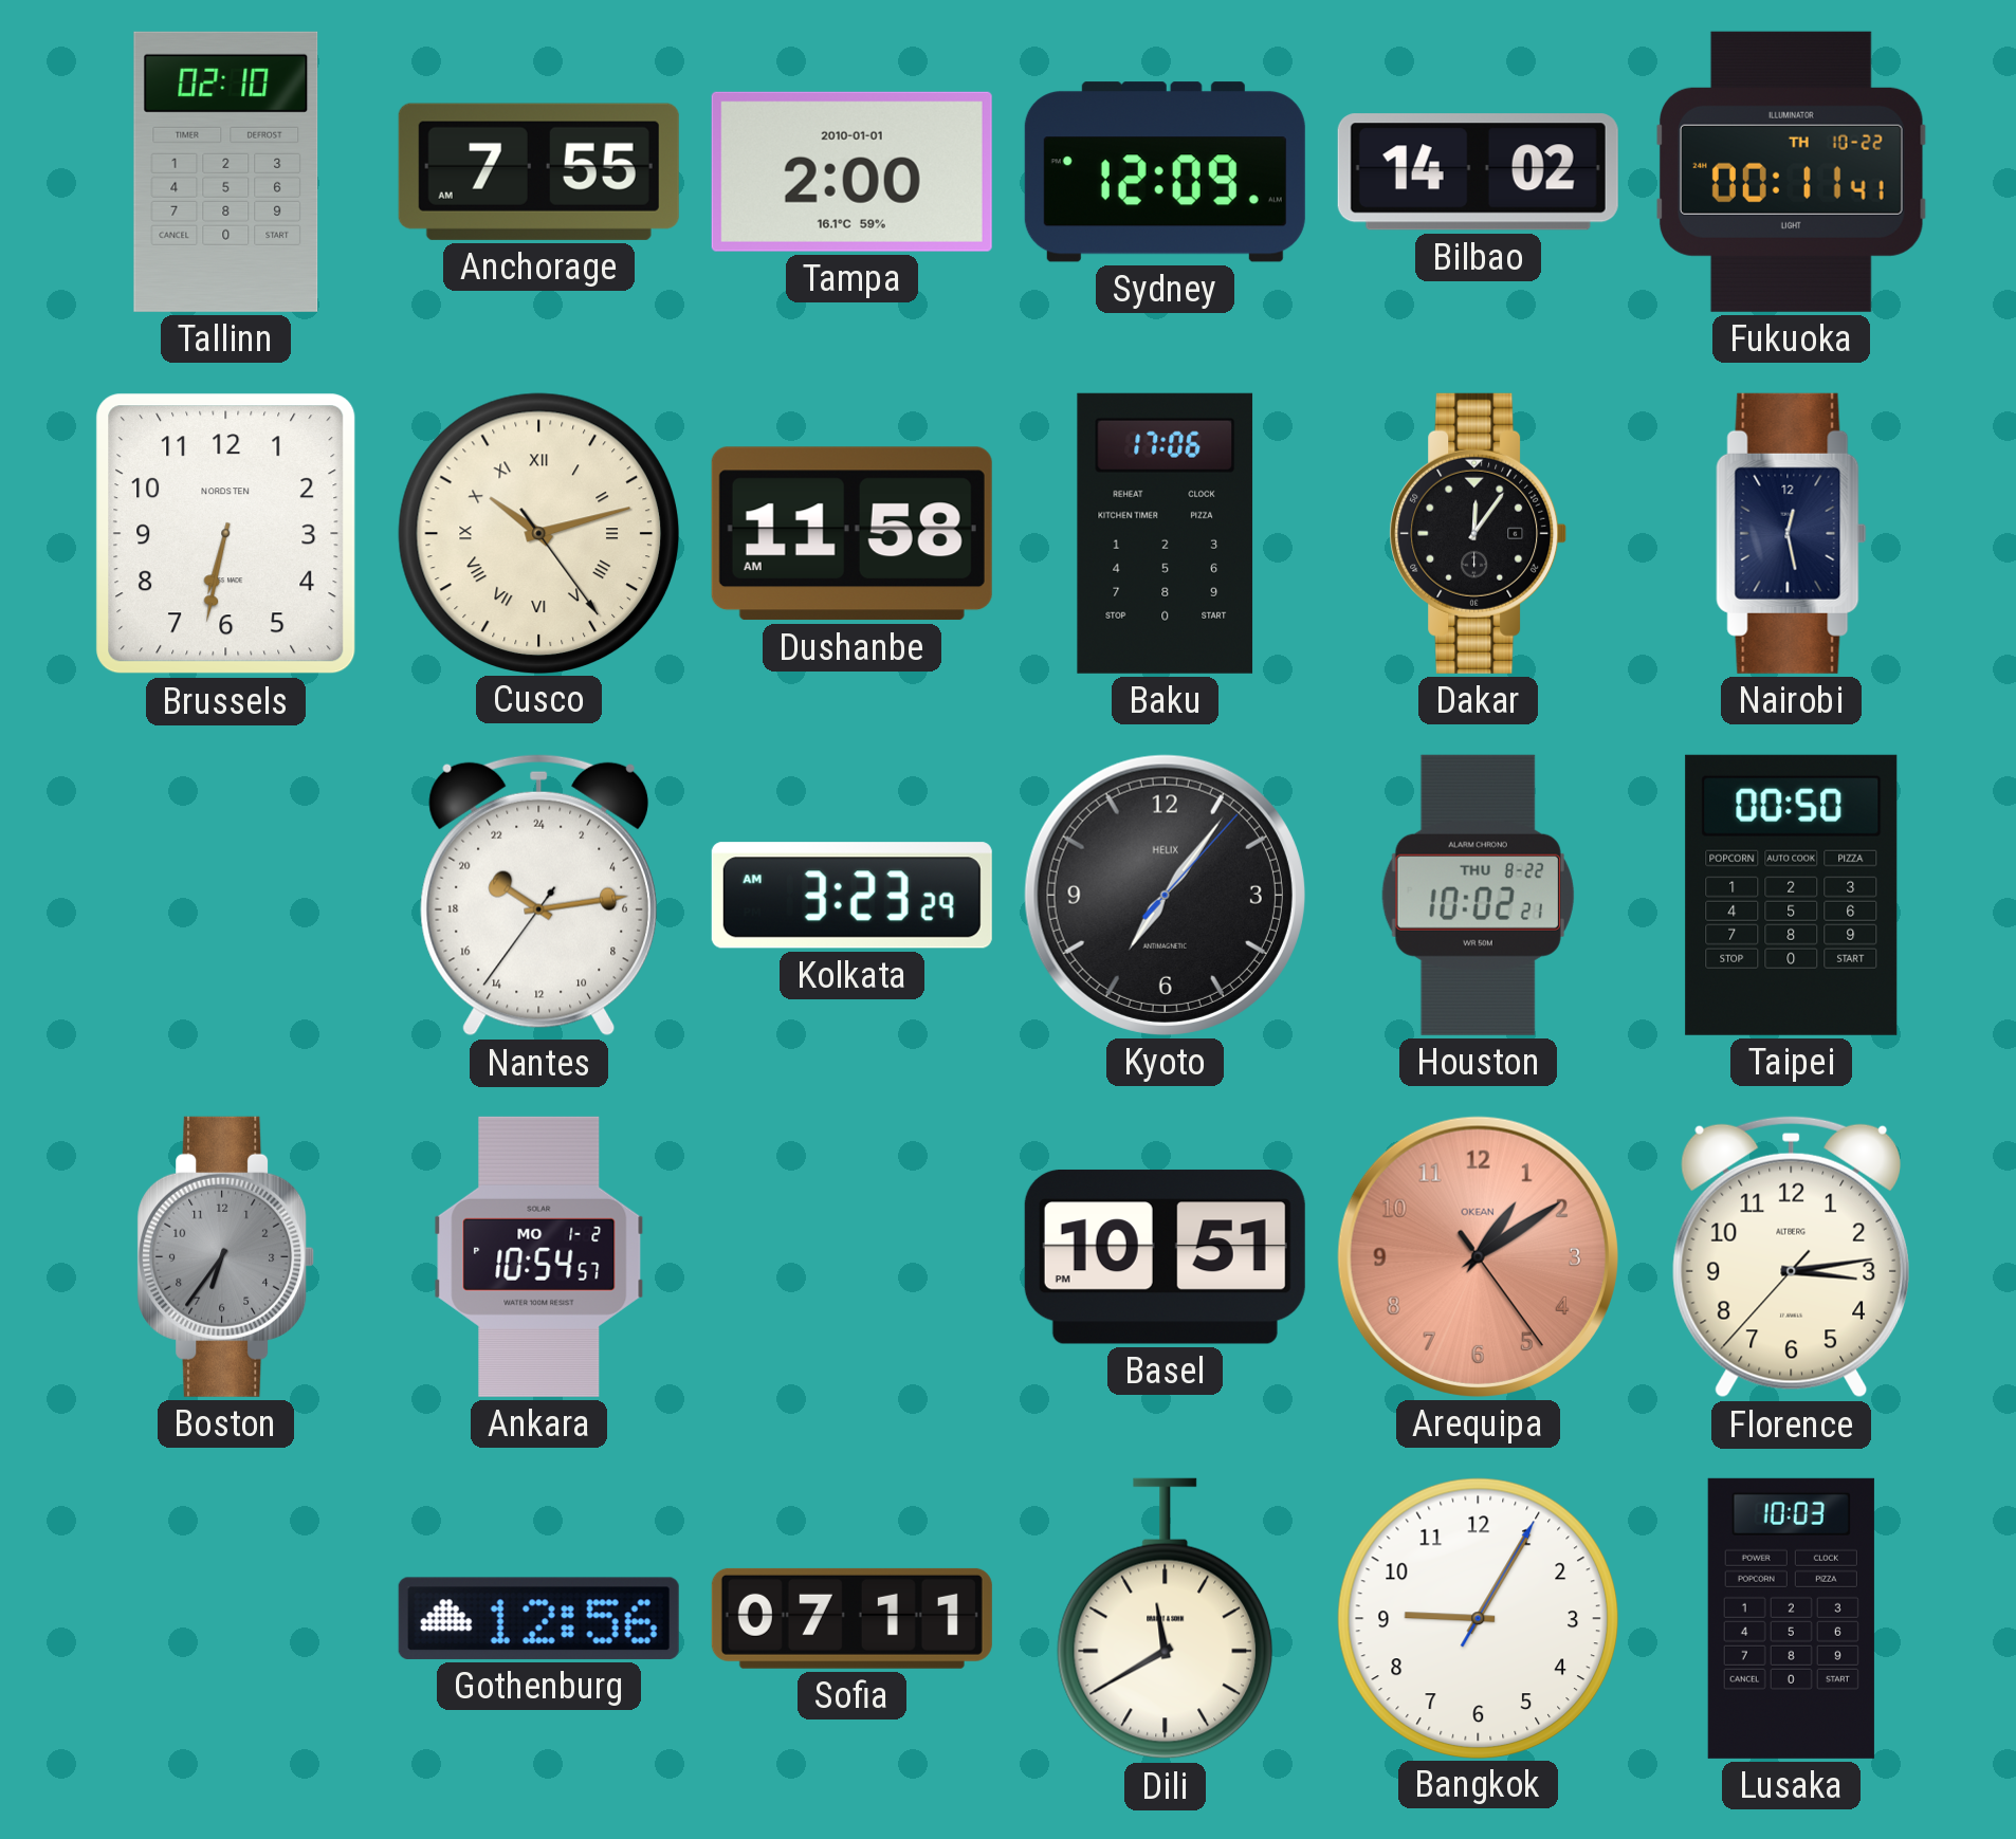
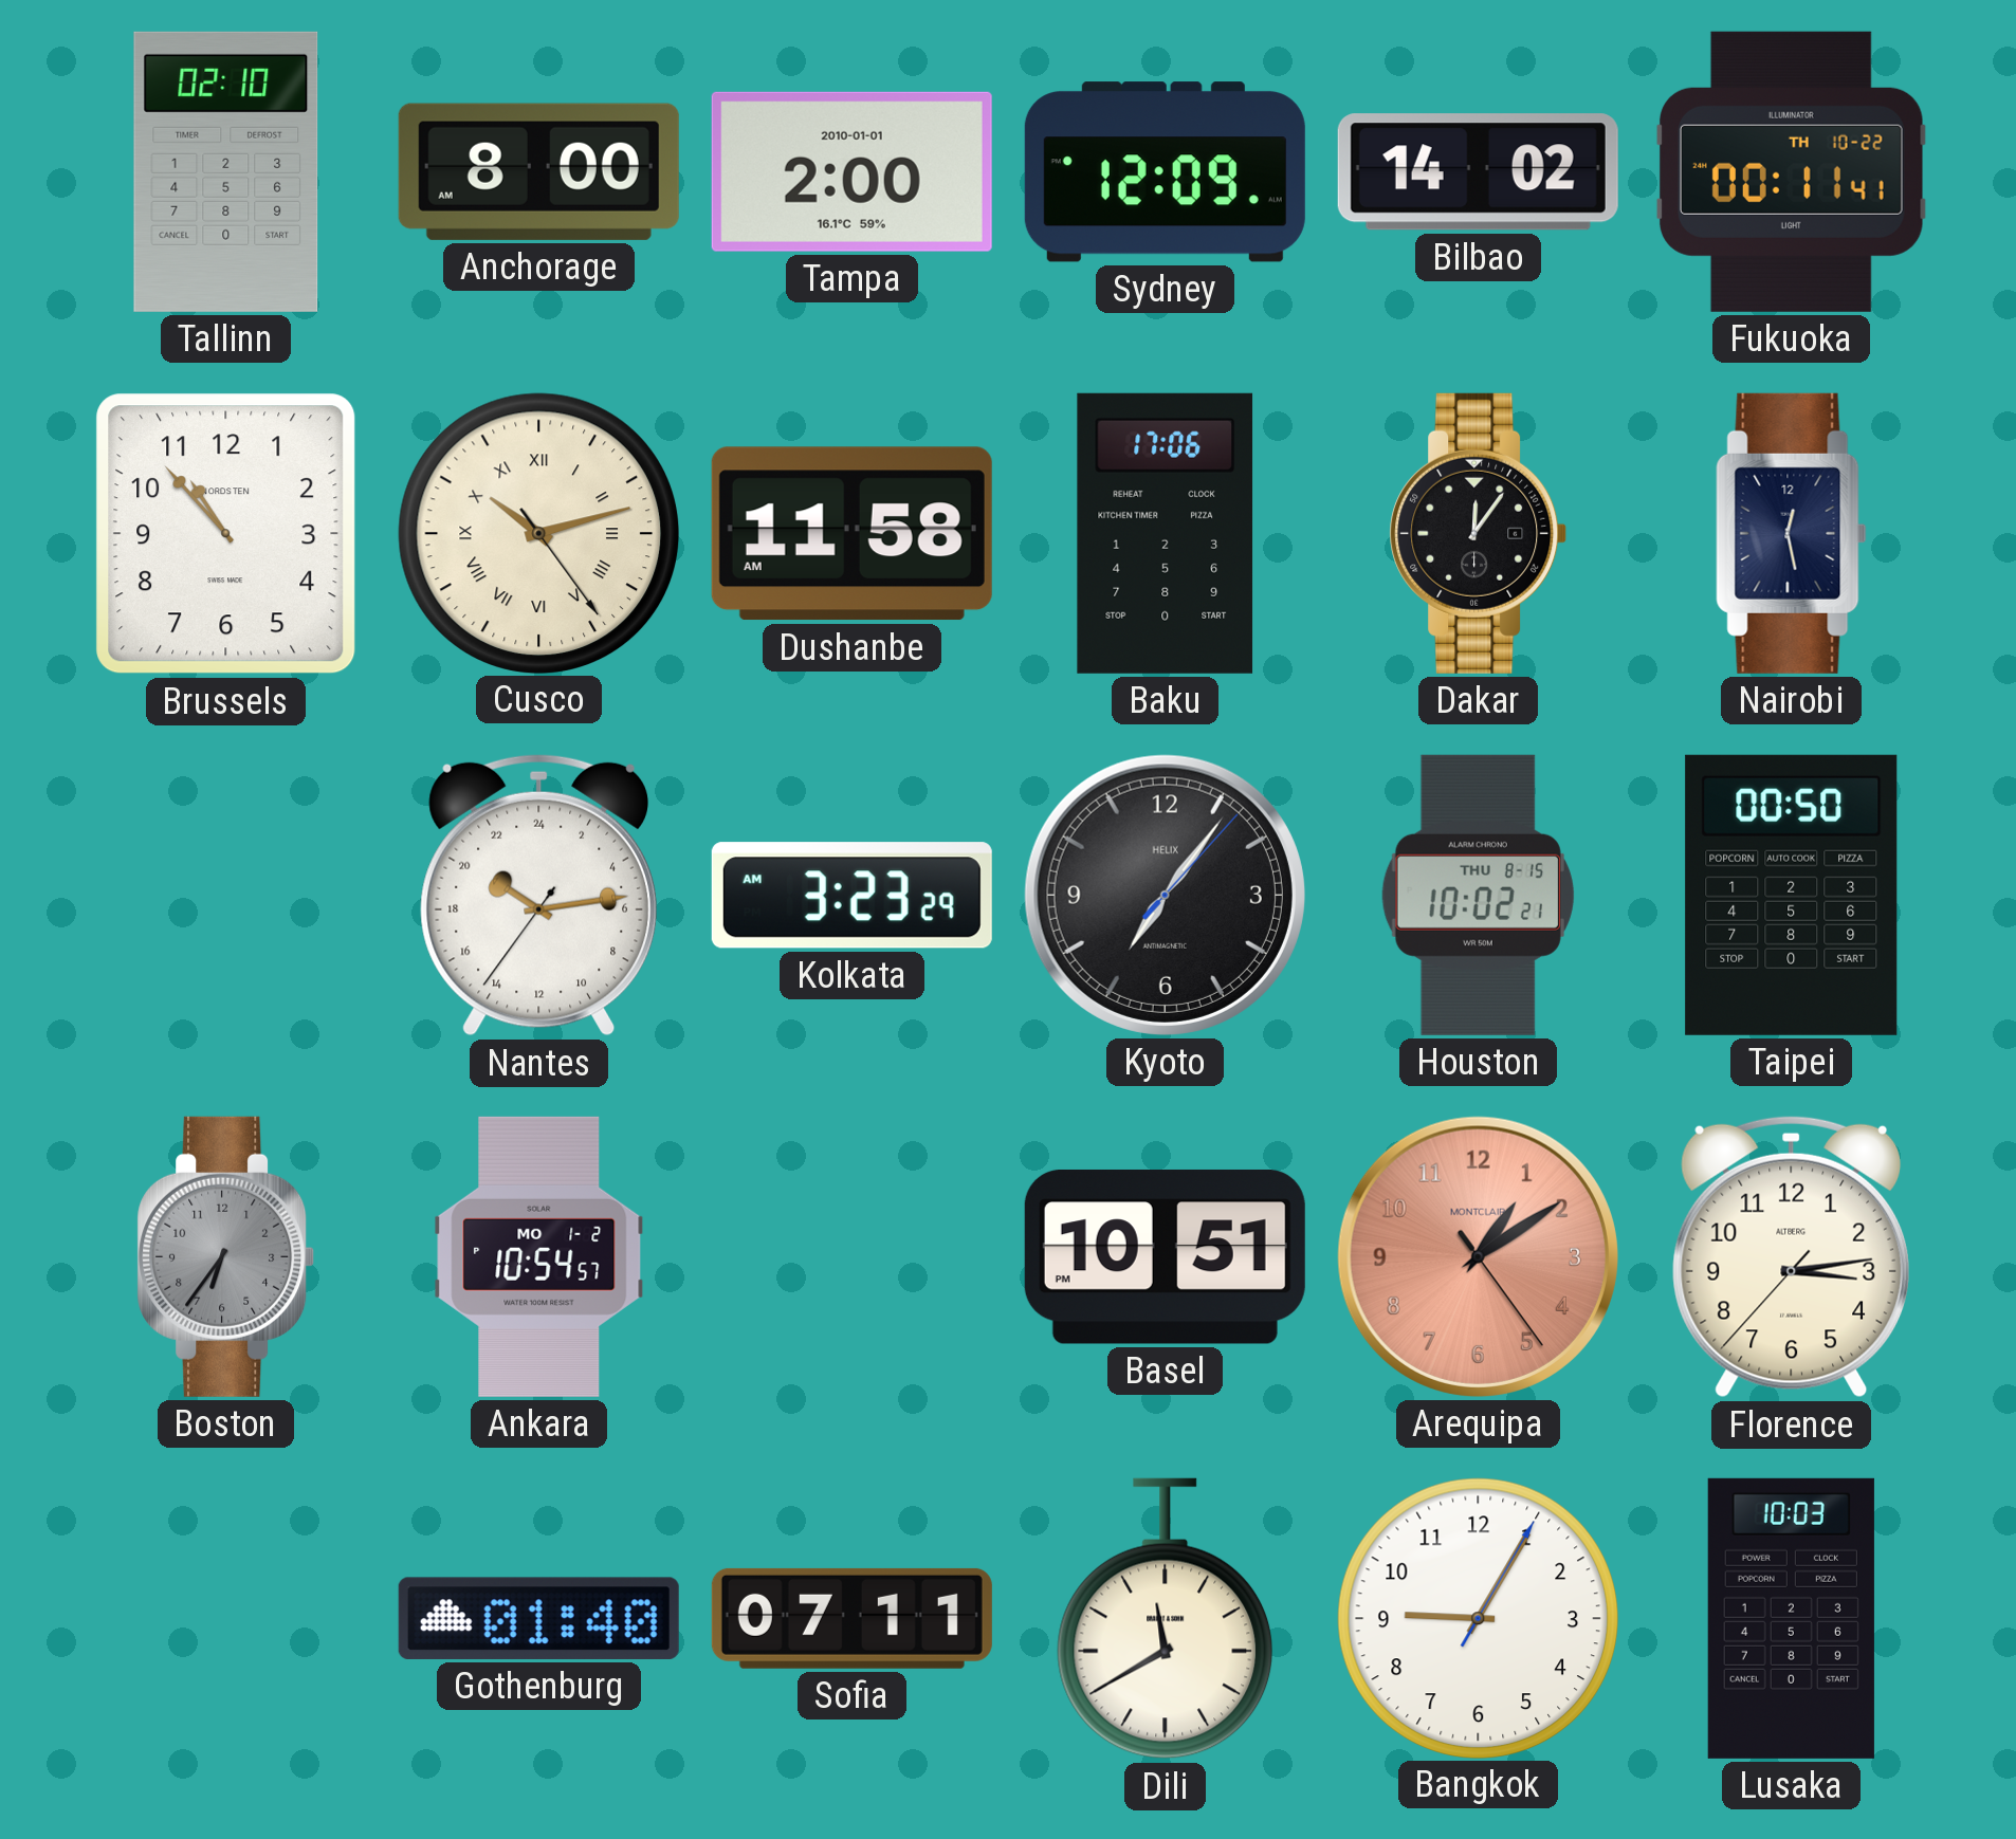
Anchorage: 7:55 -> 8:00
Brussels: 6:32 -> 10:53
Houston date: THU 8-22 -> THU 8-15
Arequipa brand: OKEAN -> MONTCLAIR
Gothenburg: 12:56 -> 01:40
